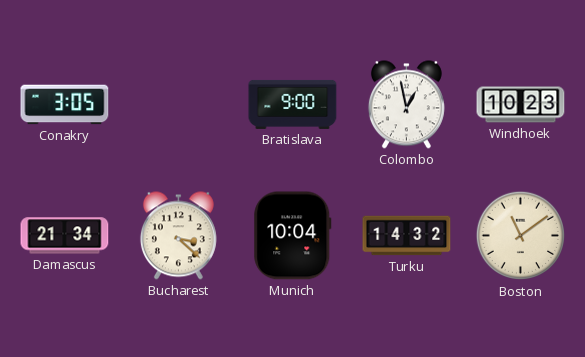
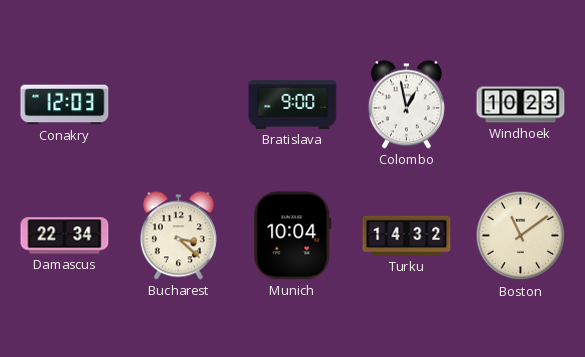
Conakry: 3:05 -> 12:03
Damascus: 21:34 -> 22:34
